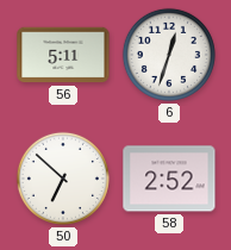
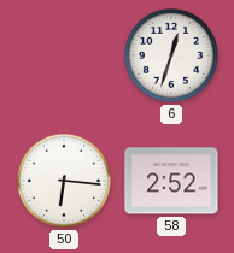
56: 5:11 -> none
50: 6:52 -> 6:16
